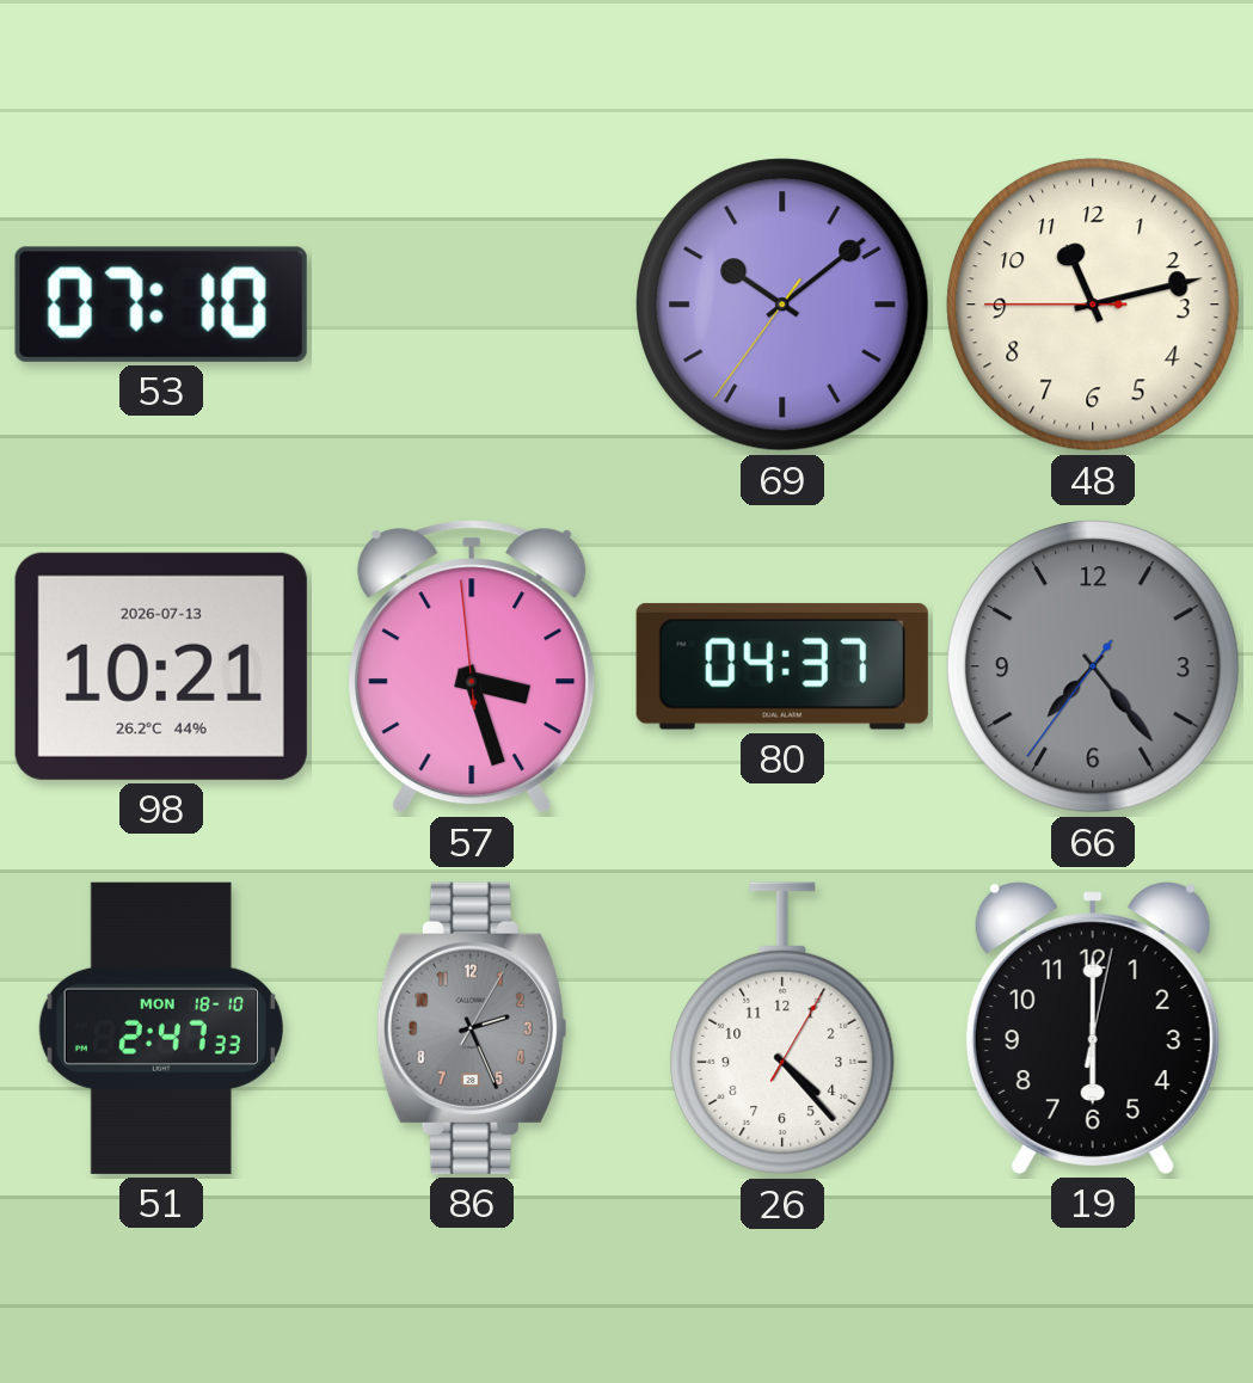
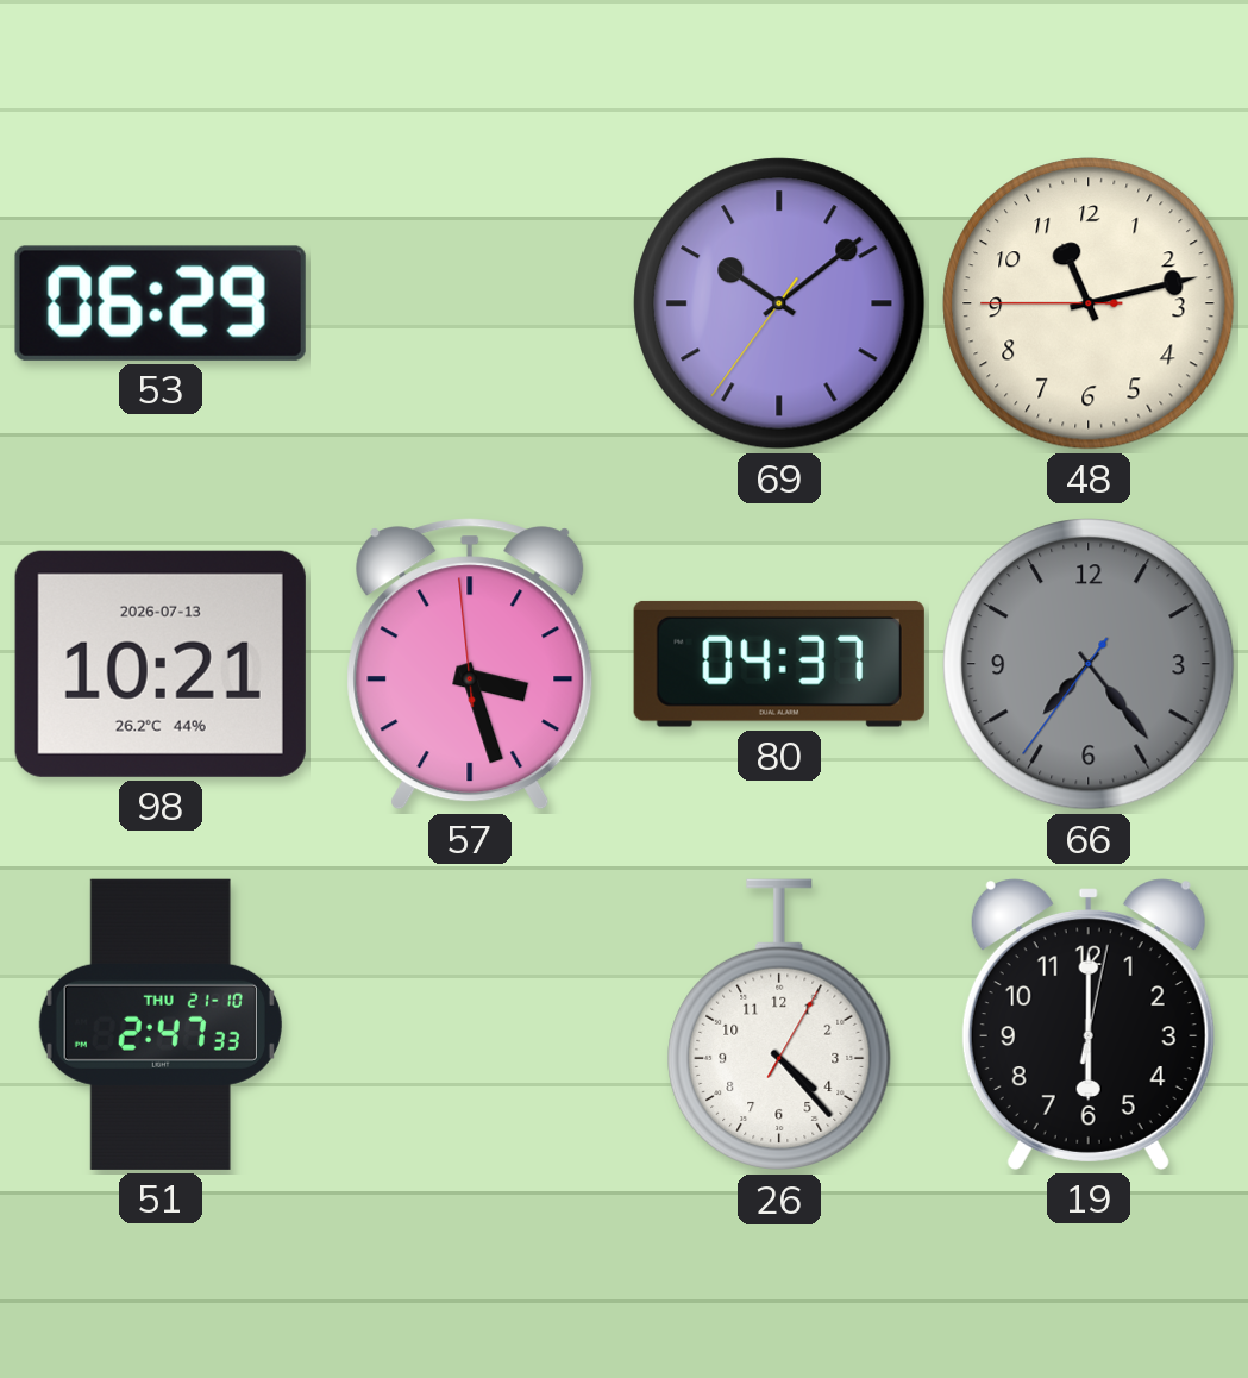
53: 07:10 -> 06:29
51 date: MON 18-10 -> THU 21-10
86: 2:26 -> none
